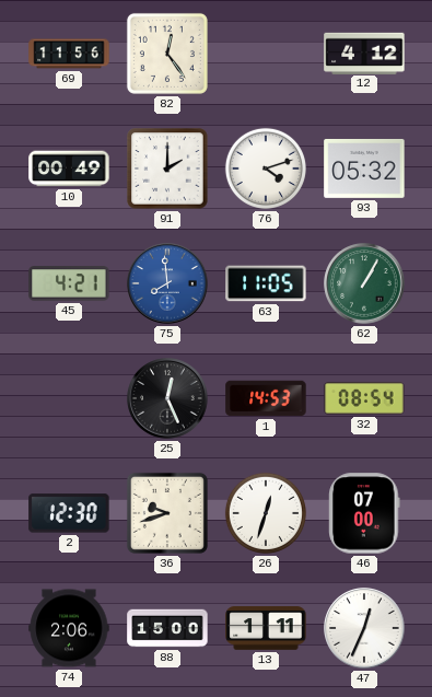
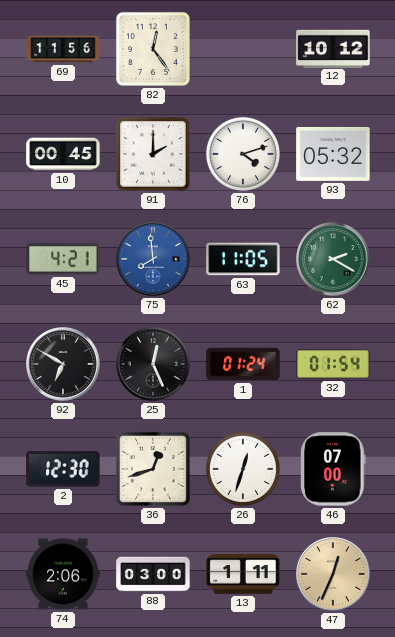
12: 4:12 -> 10:12
10: 00:49 -> 00:45
62: 1:05 -> 2:20
92: none -> 6:50
1: 14:53 -> 01:24
32: 08:54 -> 01:54
36: 9:42 -> 12:42
88: 15:00 -> 03:00
47 dial: white -> champagne
